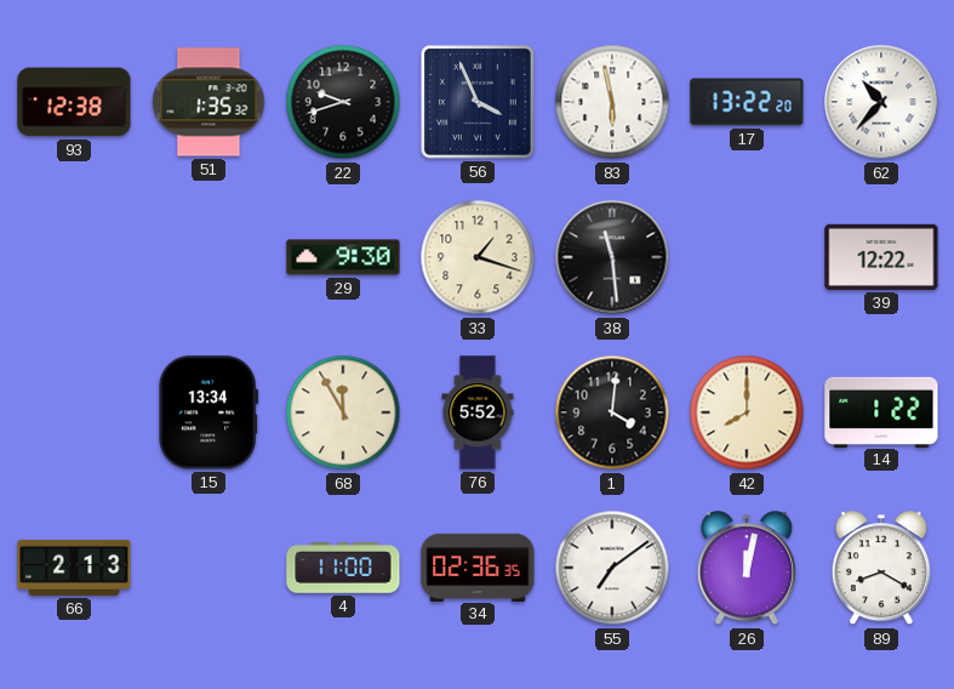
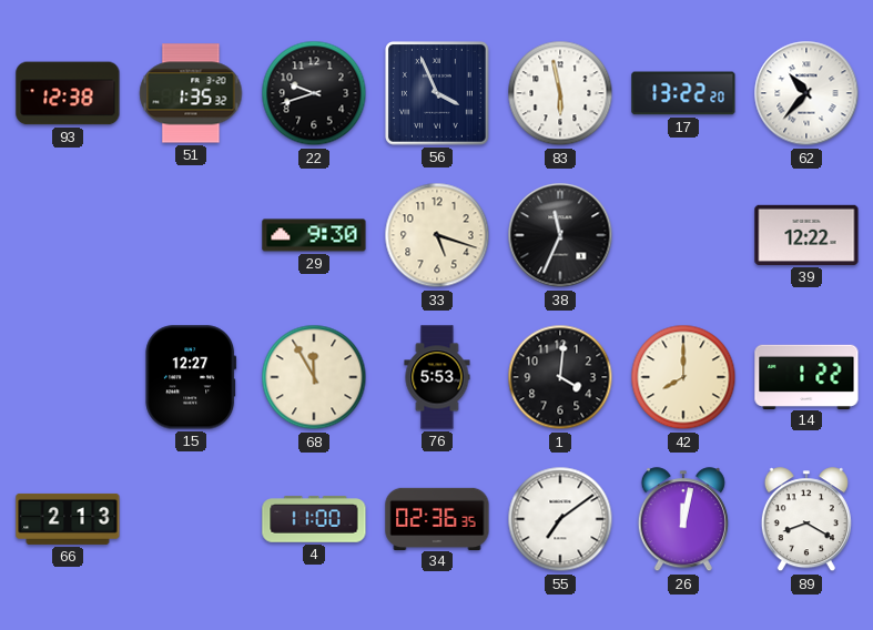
33: 1:18 -> 5:18
38: 11:29 -> 11:34
15: 13:34 -> 12:27
76: 5:52 -> 5:53
